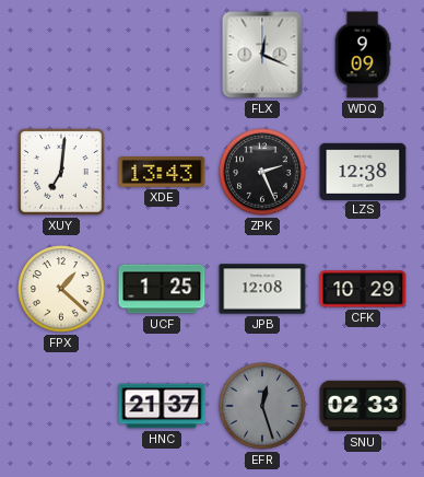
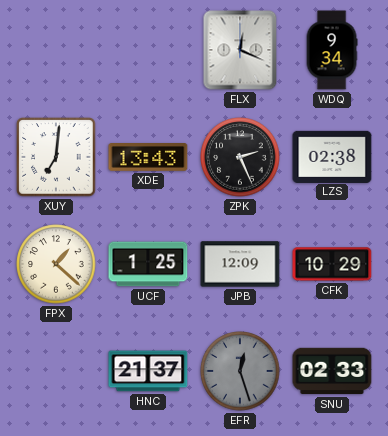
WDQ: 9:09 -> 9:34
LZS: 12:38 -> 02:38
JPB: 12:08 -> 12:09
